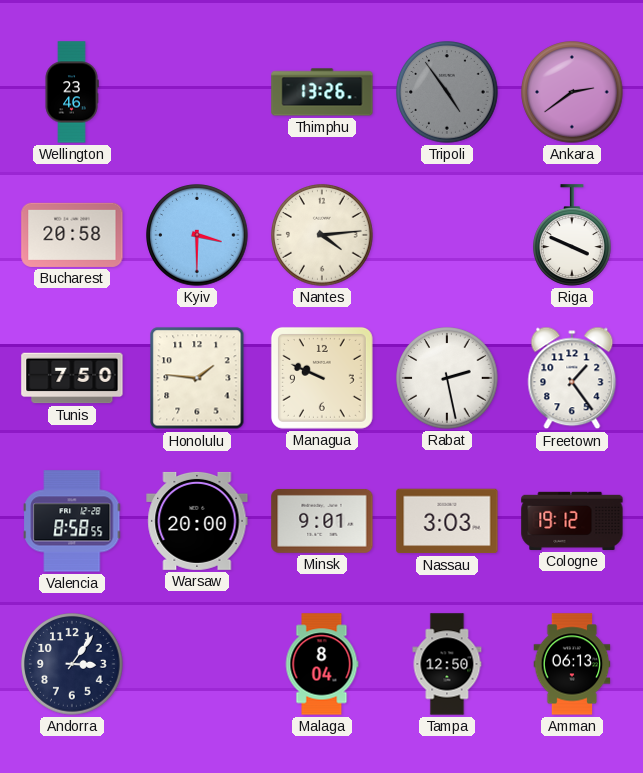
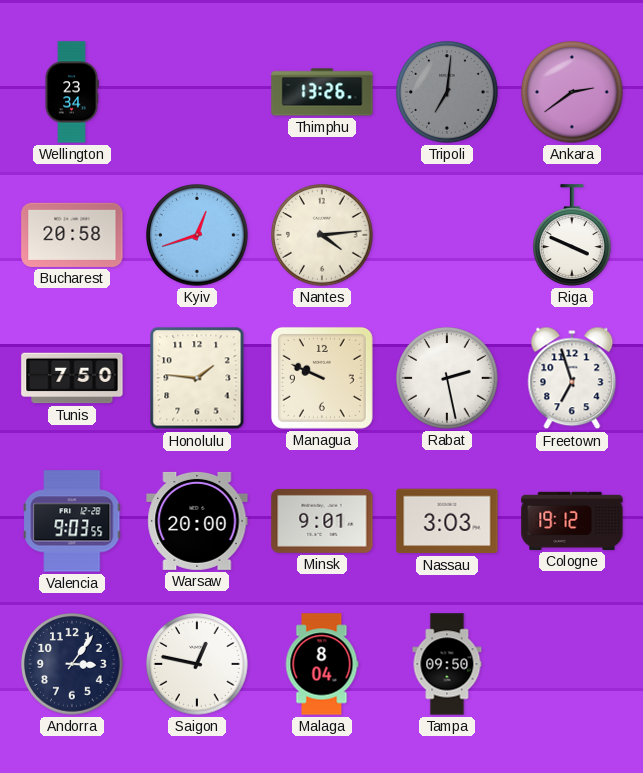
Wellington: 23:46 -> 23:34
Tripoli: 4:54 -> 7:01
Kyiv: 3:30 -> 12:42
Freetown: 1:24 -> 6:57
Valencia: 8:58 -> 9:03
Saigon: none -> 12:47
Tampa: 12:50 -> 09:50
Amman: 06:13 -> none
